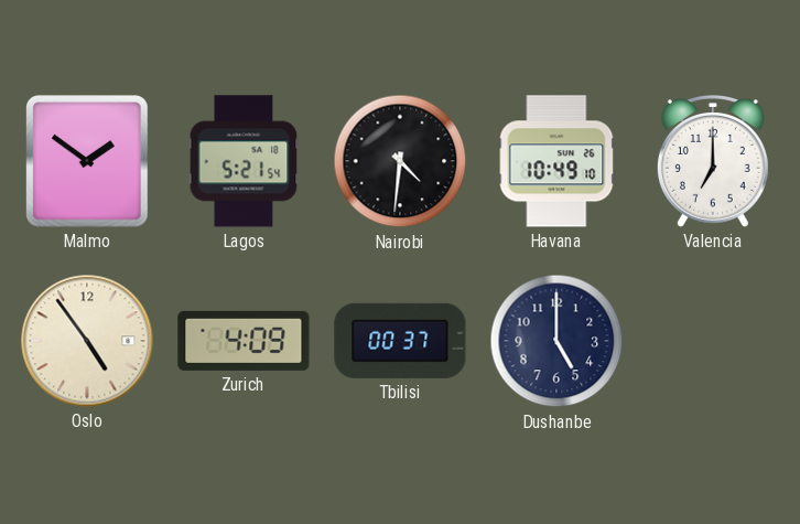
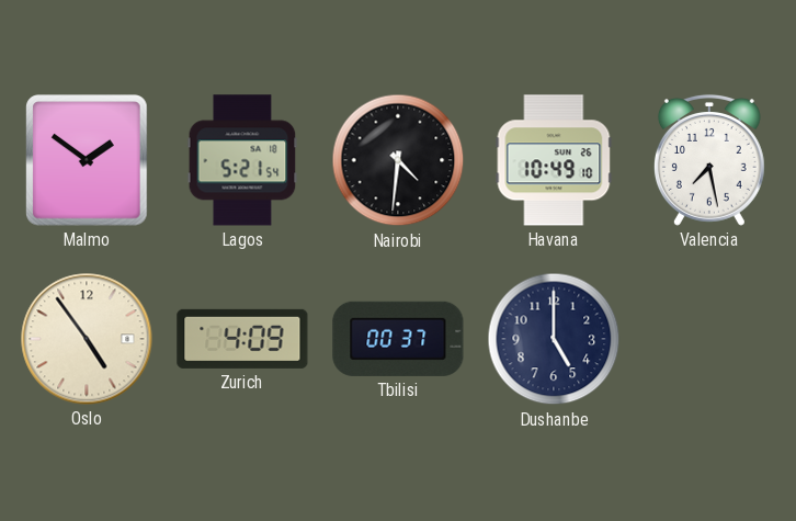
Valencia: 7:00 -> 7:28
